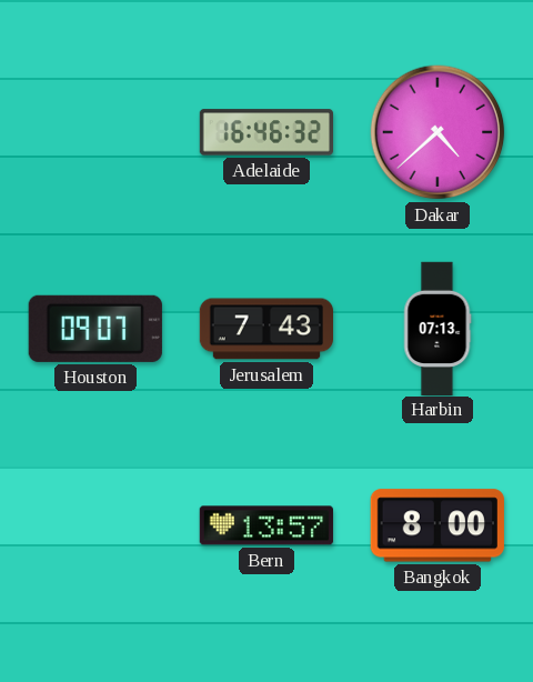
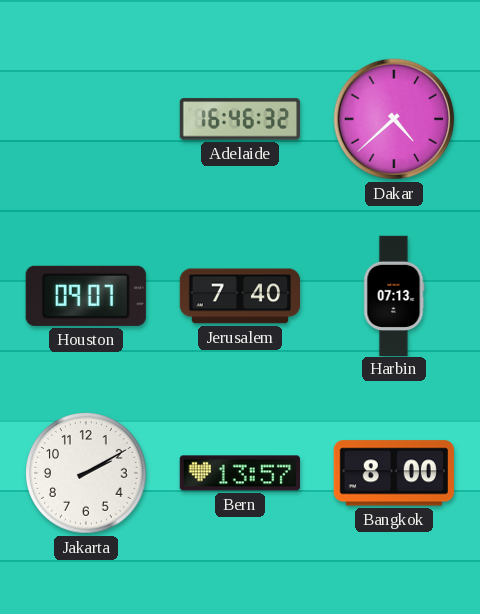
Jerusalem: 7:43 -> 7:40
Jakarta: none -> 2:10
